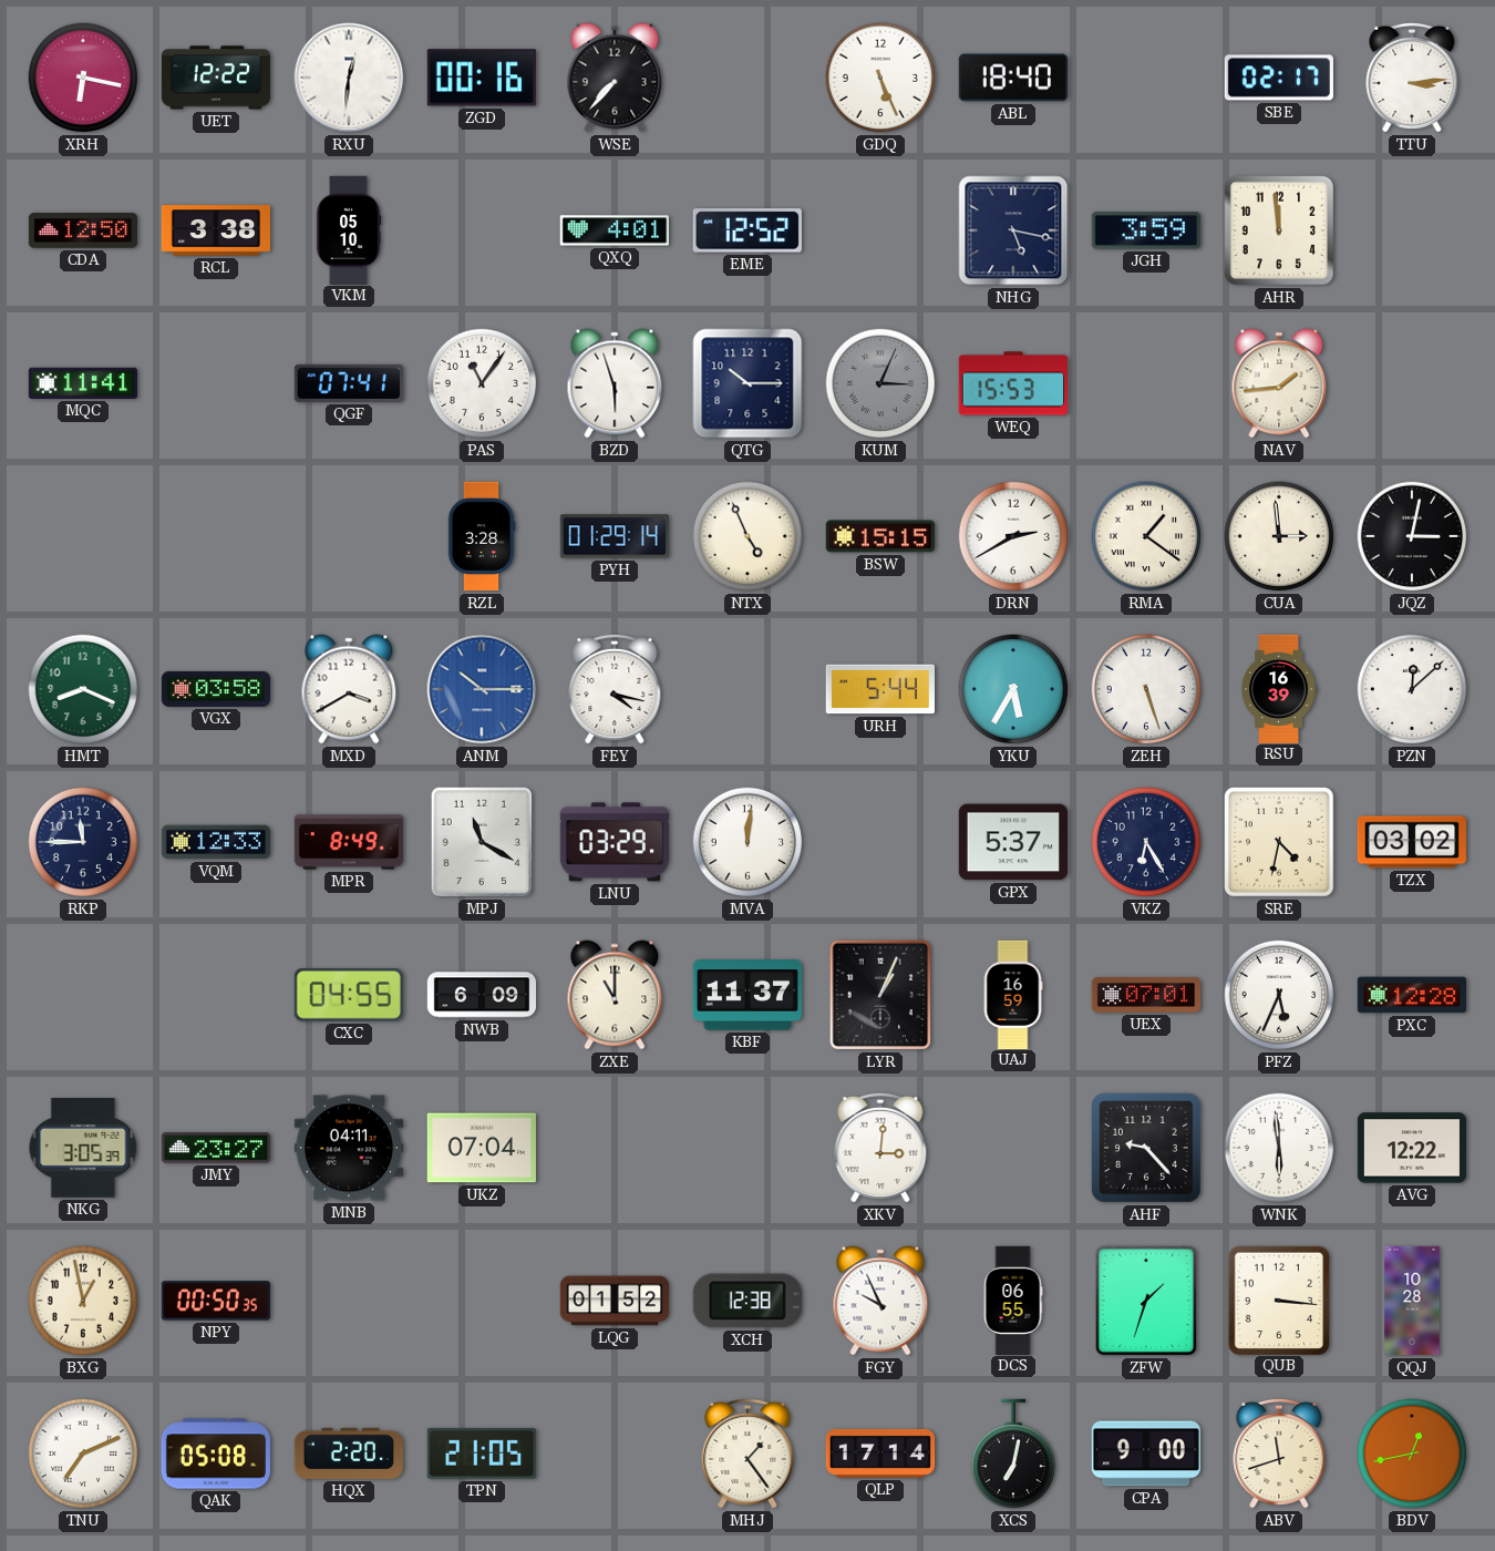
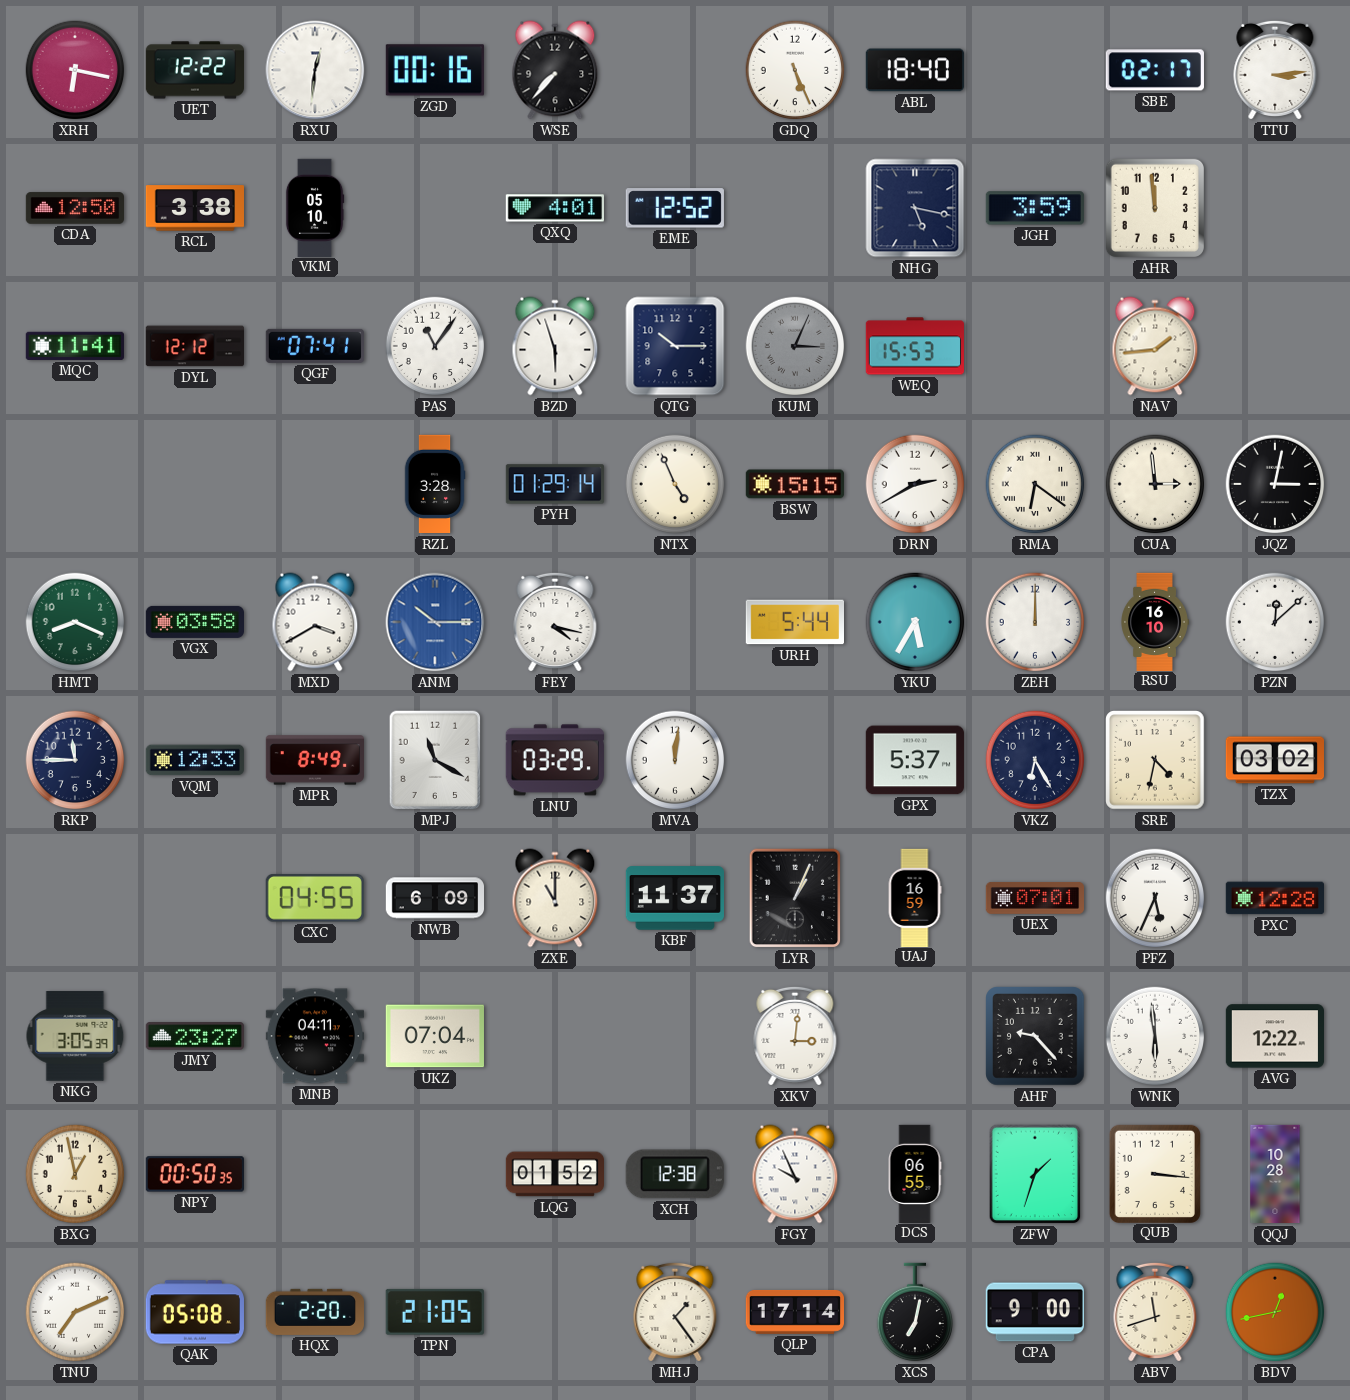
DYL: none -> 12:12
RMA: 1:21 -> 6:21
ZEH: 5:27 -> 12:00
RSU: 16:39 -> 16:10
